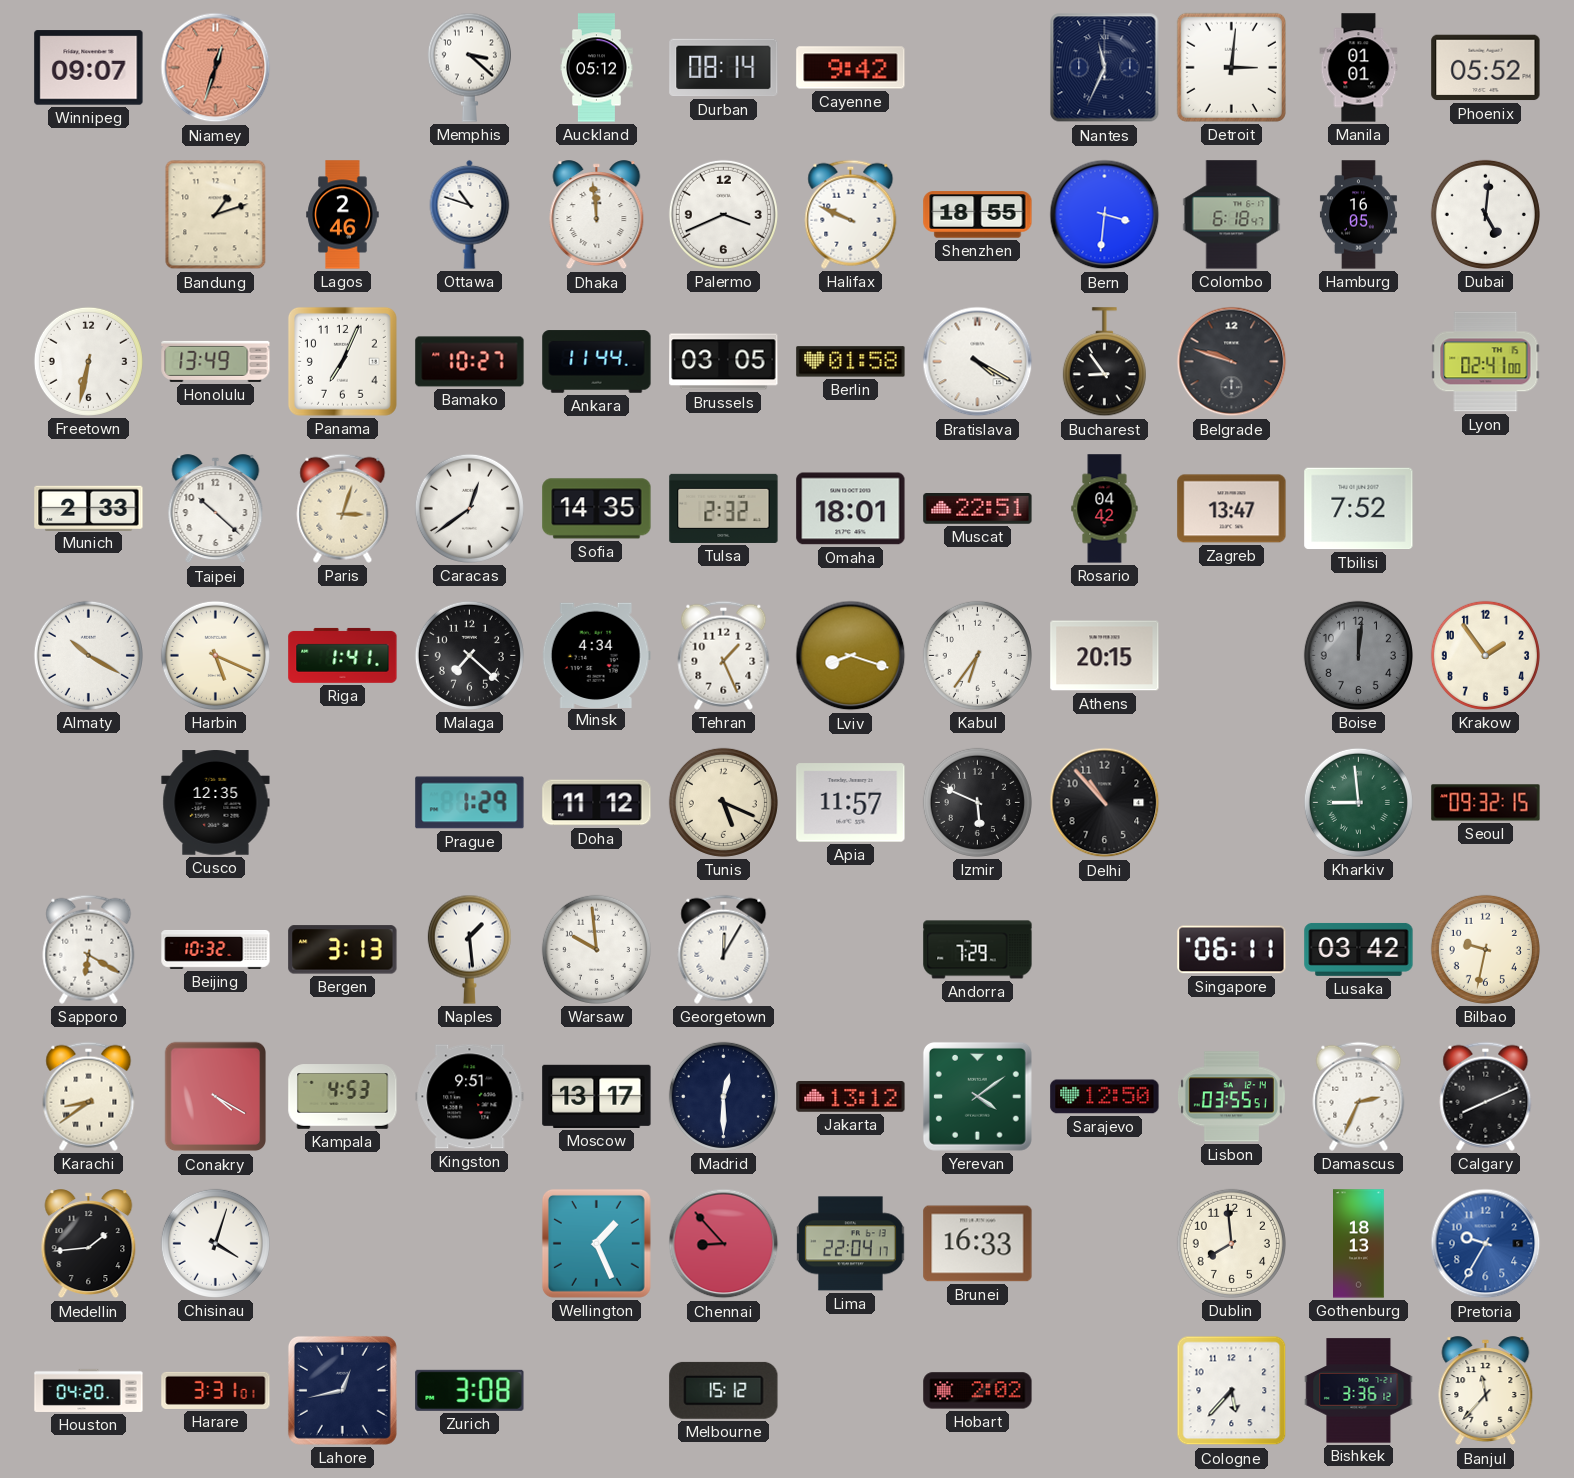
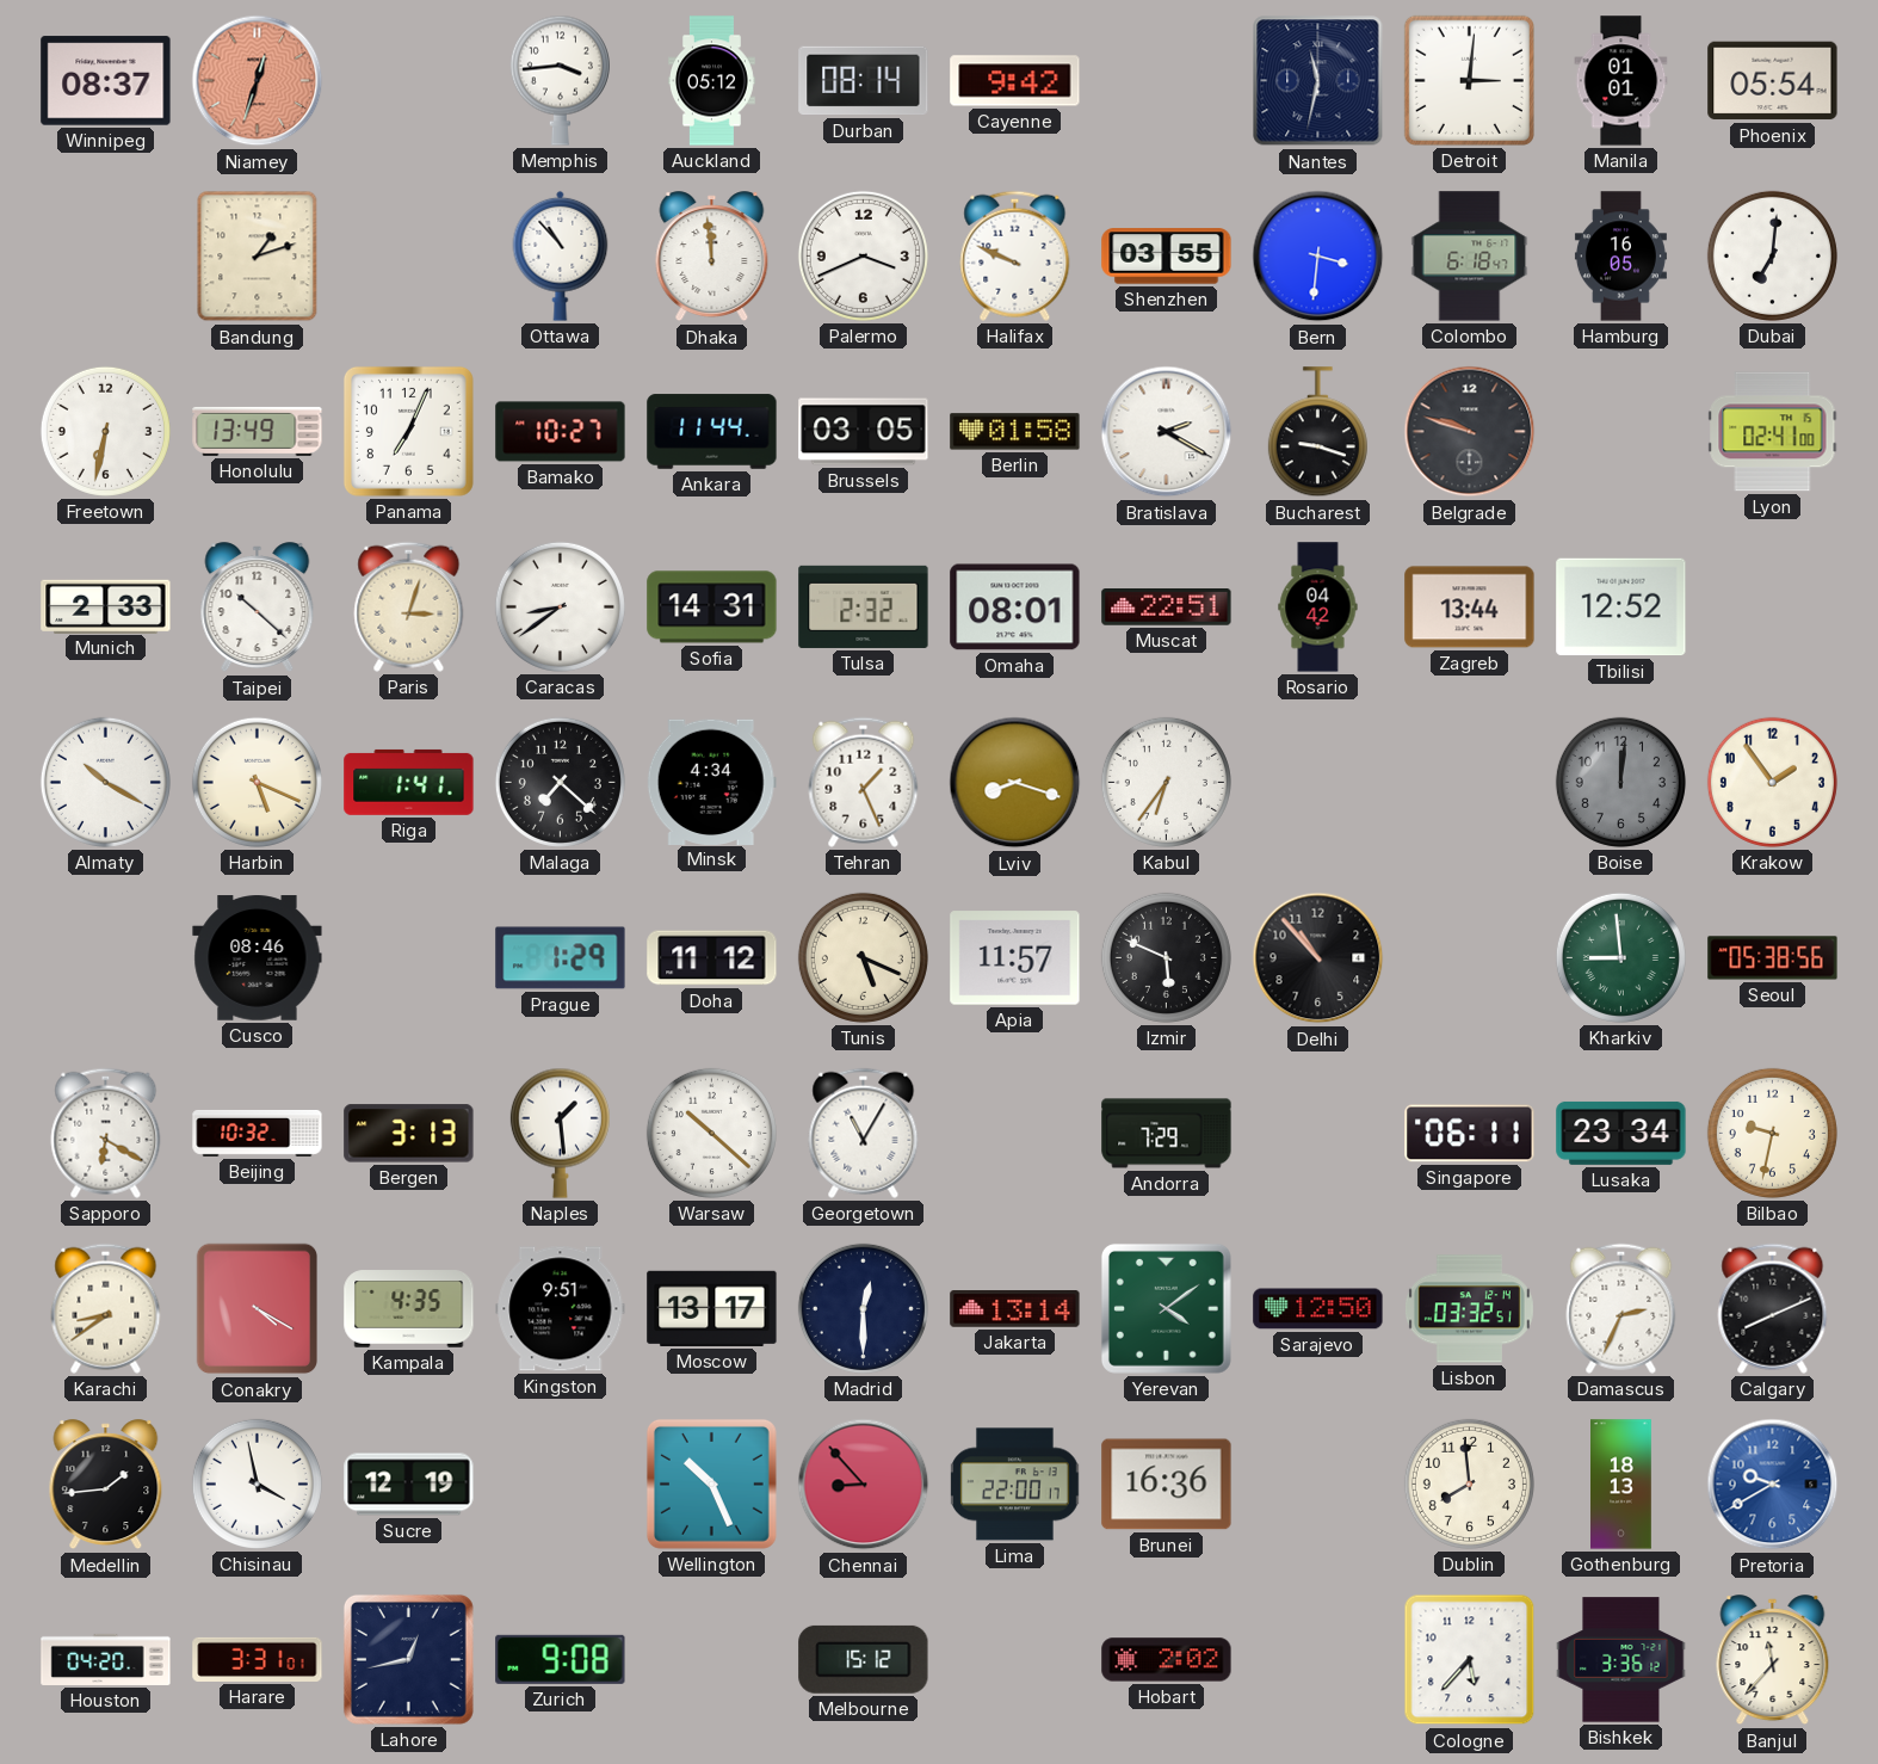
Winnipeg: 09:07 -> 08:37
Memphis: 3:22 -> 3:44
Nantes: 11:34 -> 11:32
Phoenix: 05:52 -> 05:54
Lagos: 2:46 -> none
Ottawa: 10:48 -> 10:53
Shenzhen: 18:55 -> 03:55
Dubai: 5:01 -> 7:01
Bratislava: 4:20 -> 2:20
Bucharest: 8:54 -> 9:18
Caracas: 12:39 -> 8:39
Sofia: 14:35 -> 14:31
Omaha: 18:01 -> 08:01
Zagreb: 13:47 -> 13:44
Tbilisi: 7:52 -> 12:52
Athens: 20:15 -> none
Cusco: 12:35 -> 08:46
Seoul: 09:32 -> 05:38
Warsaw: 9:59 -> 10:22
Georgetown: 12:05 -> 11:05
Lusaka: 03:42 -> 23:34
Kampala: 4:53 -> 4:35
Jakarta: 13:12 -> 13:14
Lisbon: 03:55 -> 03:32
Chisinau: 4:03 -> 3:58
Sucre: none -> 12:19
Wellington: 1:26 -> 10:26
Lima: 22:04 -> 22:00
Brunei: 16:33 -> 16:36
Pretoria: 9:35 -> 9:40
Zurich: 3:08 -> 9:08
